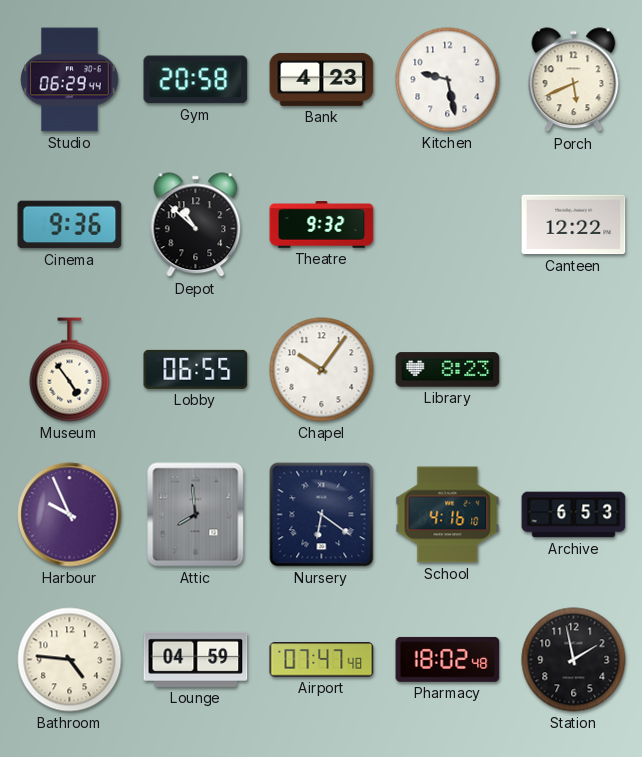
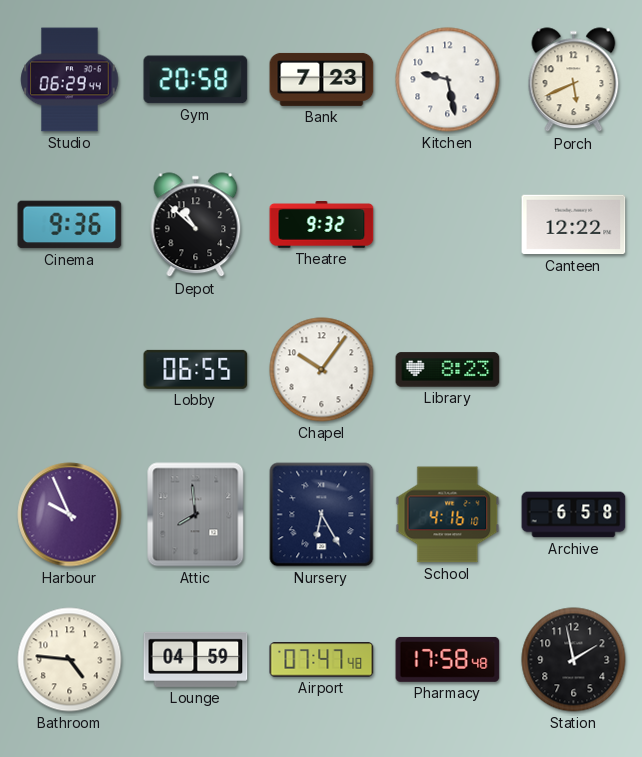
Bank: 4:23 -> 7:23
Museum: 4:54 -> none
Nursery: 6:21 -> 6:25
Archive: 6:53 -> 6:58
Pharmacy: 18:02 -> 17:58
